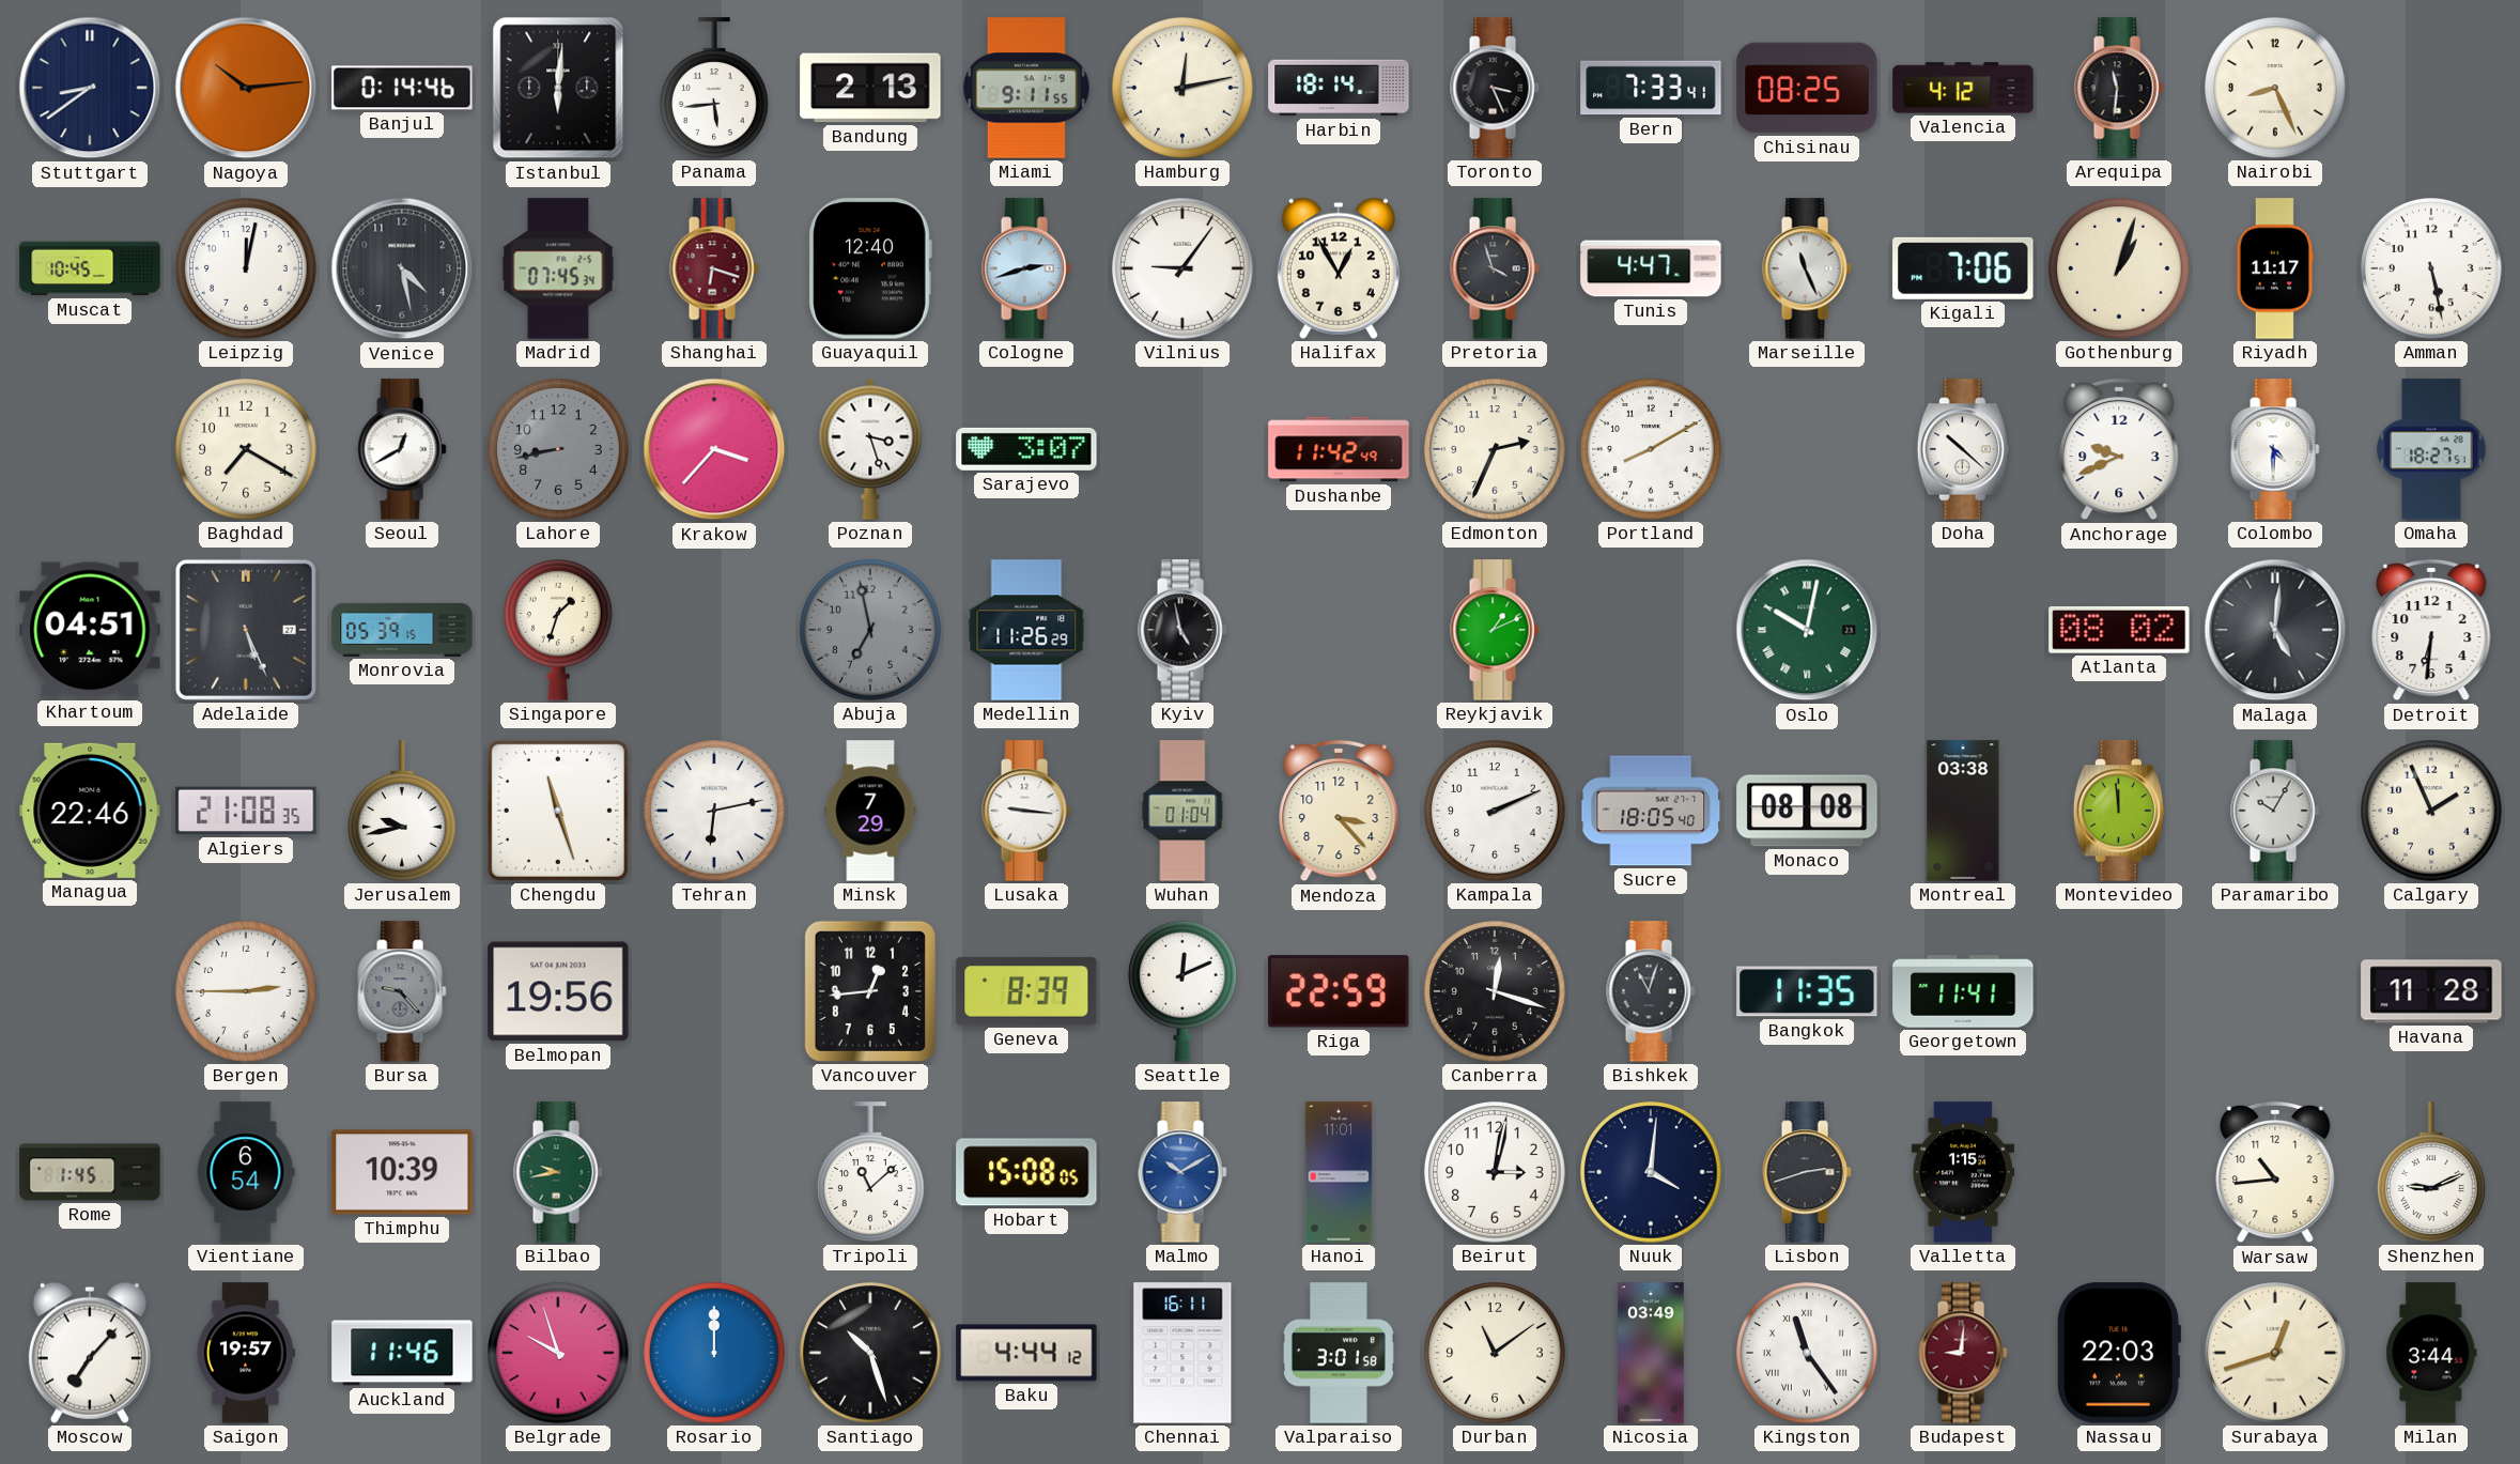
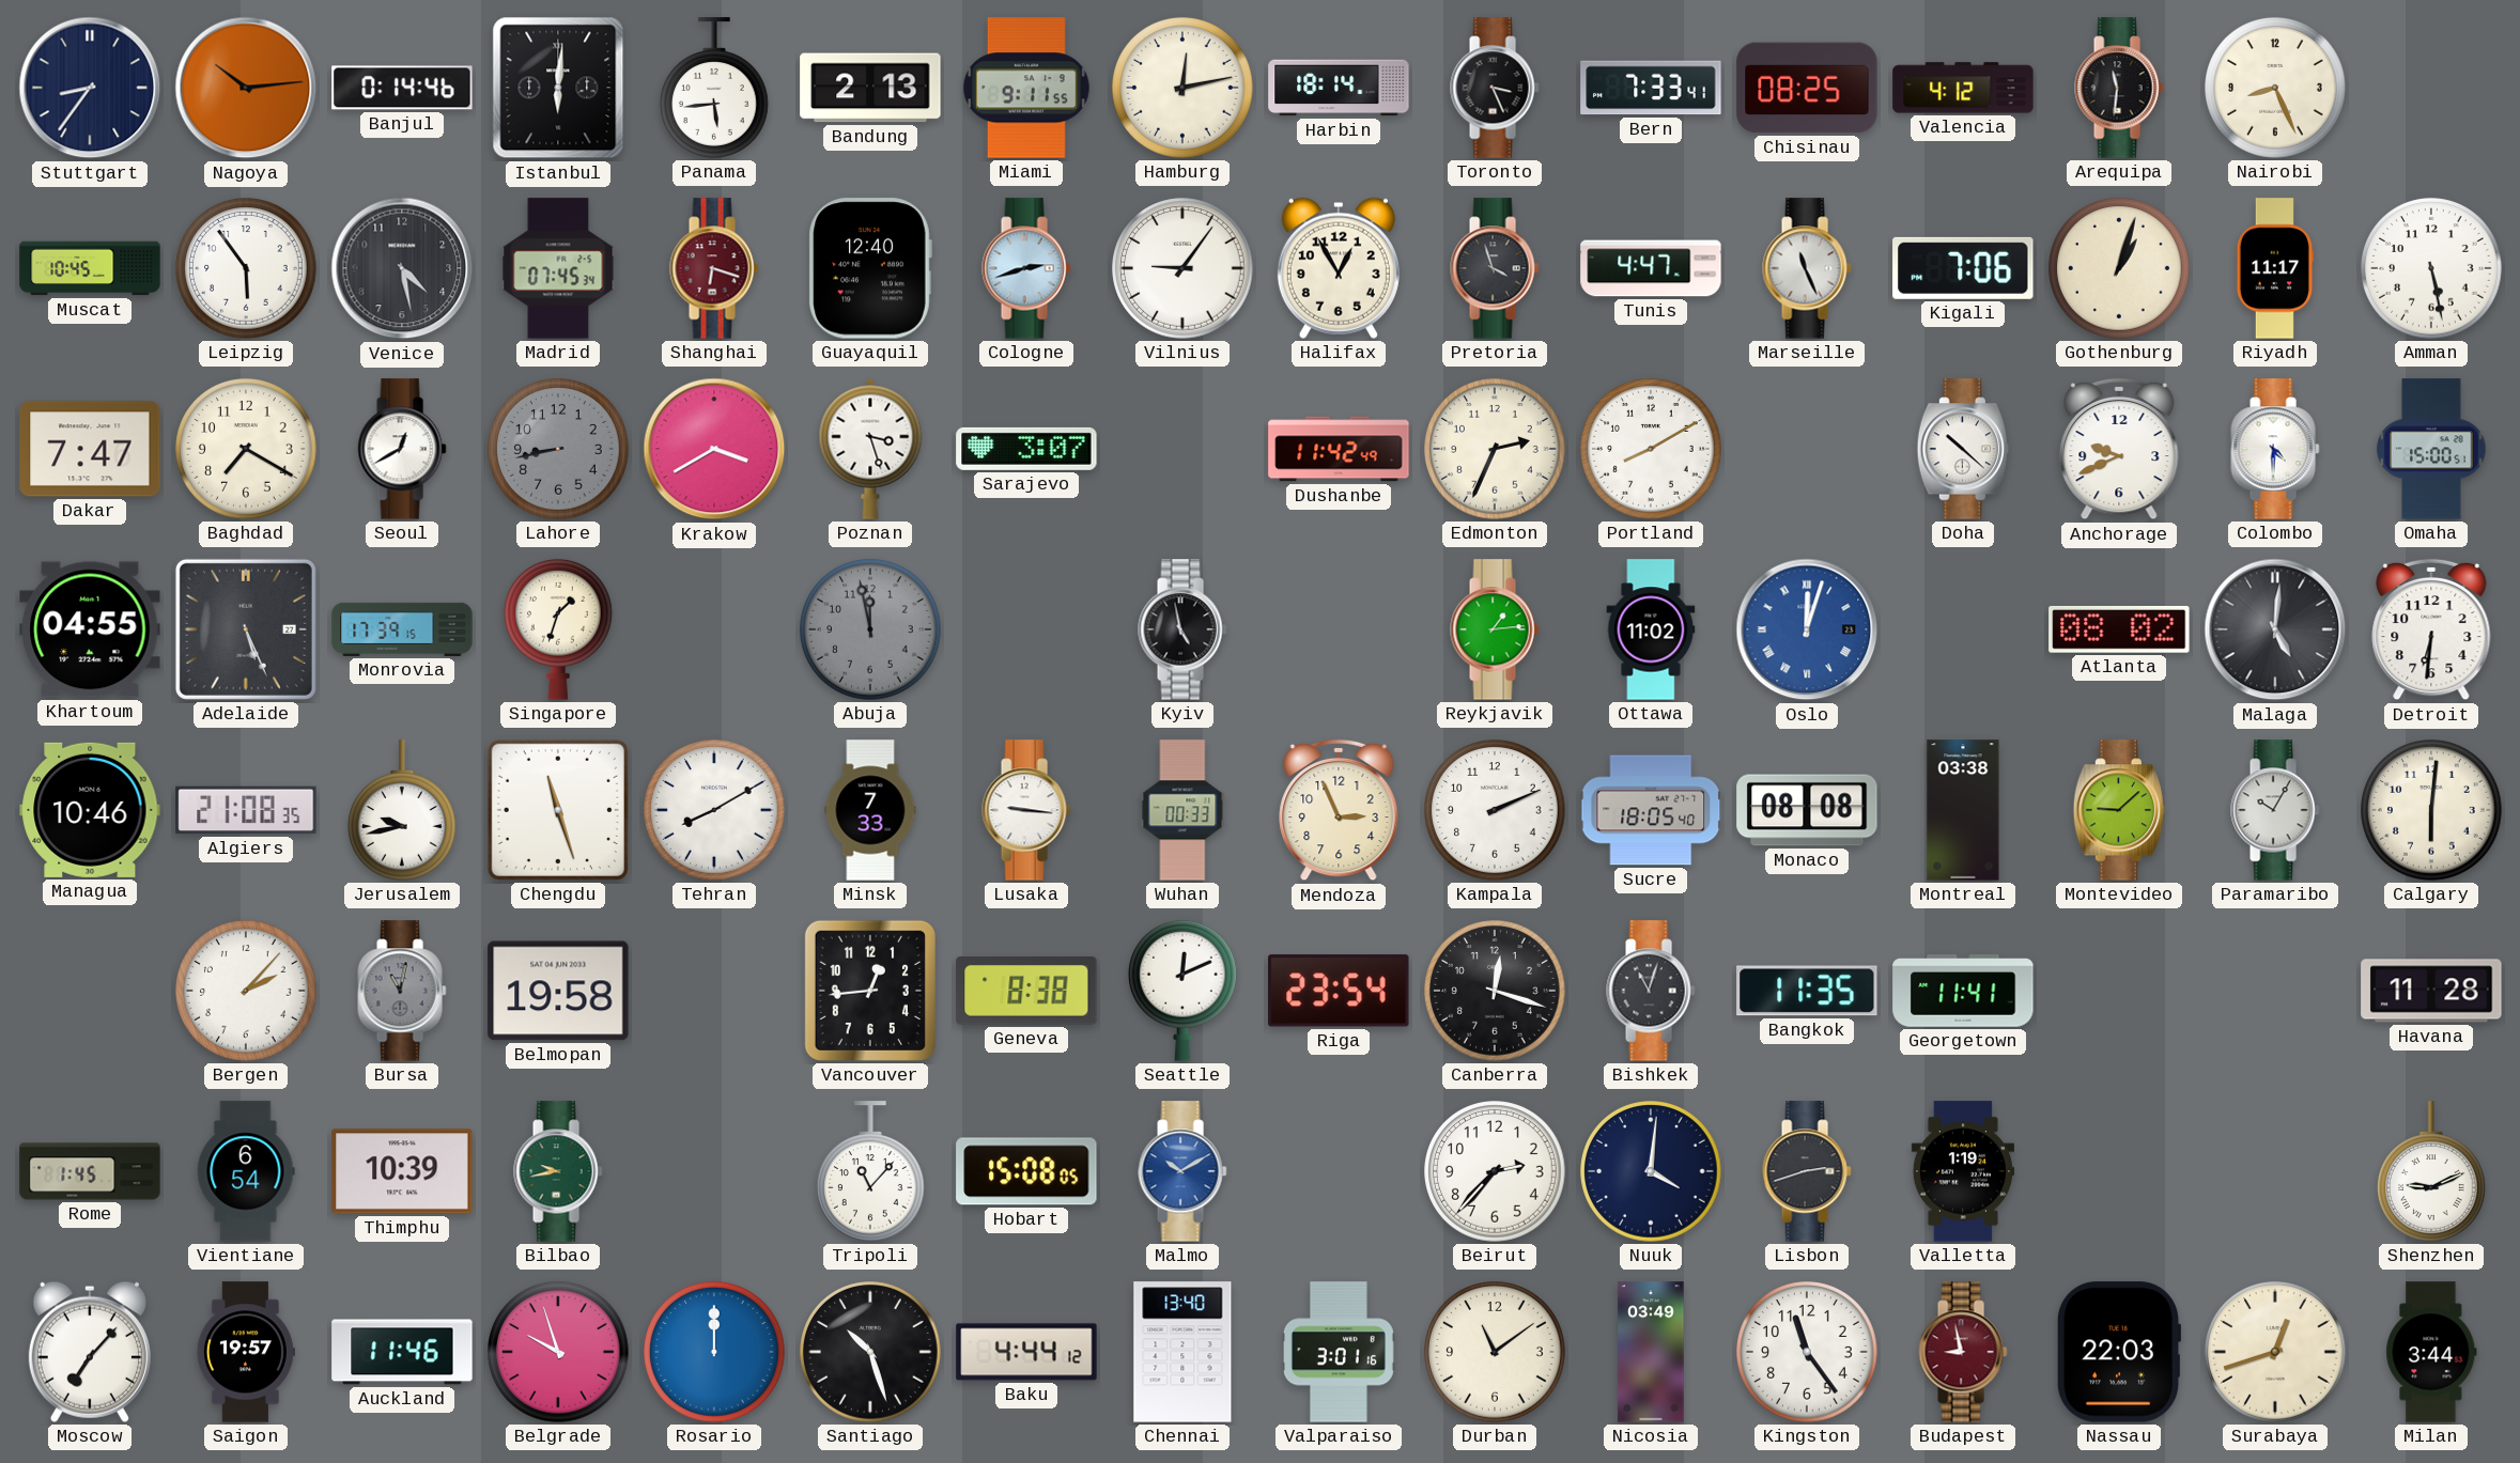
Stuttgart: 8:39 -> 8:36
Leipzig: 12:02 -> 5:54
Dakar: none -> 7:47
Krakow: 3:37 -> 3:40
Omaha: 18:27 -> 15:00
Khartoum: 04:51 -> 04:55
Monrovia: 05:39 -> 17:39
Abuja: 6:58 -> 11:58
Medellin: 11:26 -> none
Reykjavik: 1:11 -> 1:14
Ottawa: none -> 11:02
Oslo: 10:02 -> 12:03
Oslo dial: green -> blue
Managua: 22:46 -> 10:46
Tehran: 6:13 -> 8:10
Minsk: 7:29 -> 7:33
Wuhan: 01:04 -> 00:33
Mendoza: 3:23 -> 2:56
Montevideo: 11:59 -> 9:08
Calgary: 1:56 -> 6:01
Bergen: 2:45 -> 2:07
Bursa: 9:23 -> 11:02
Belmopan: 19:56 -> 19:58
Geneva: 8:39 -> 8:38
Riga: 22:59 -> 23:54
Tripoli: 11:08 -> 11:07
Hanoi: 11:01 -> none
Beirut: 3:02 -> 2:37
Valletta: 1:15 -> 1:19
Warsaw: 10:44 -> none
Chennai: 16:11 -> 13:40
Valparaiso: 3:01:58 -> 3:01:16
Kingston numerals: Roman -> Arabic
Budapest: 9:01 -> 8:58
